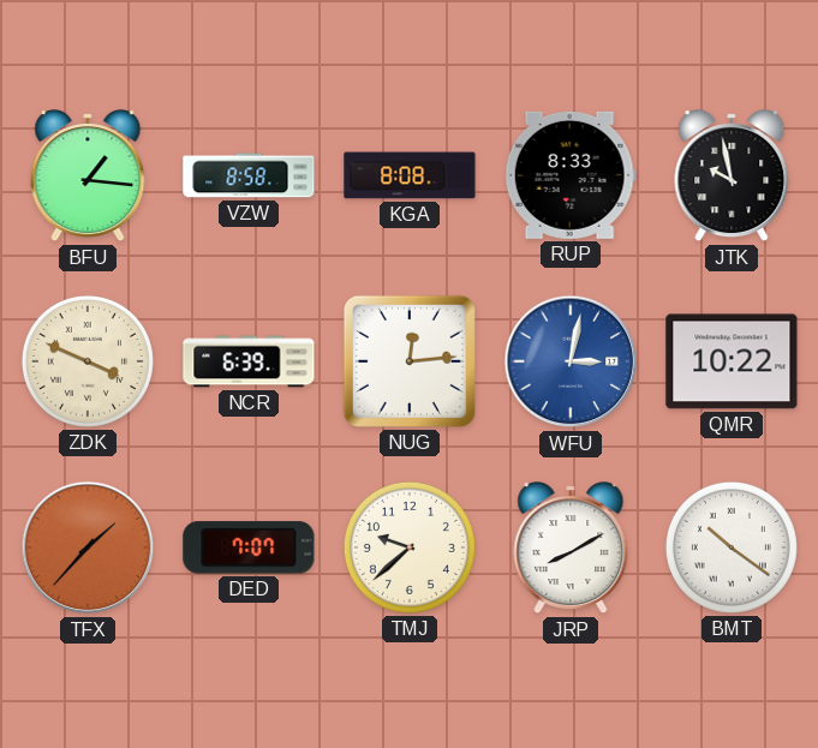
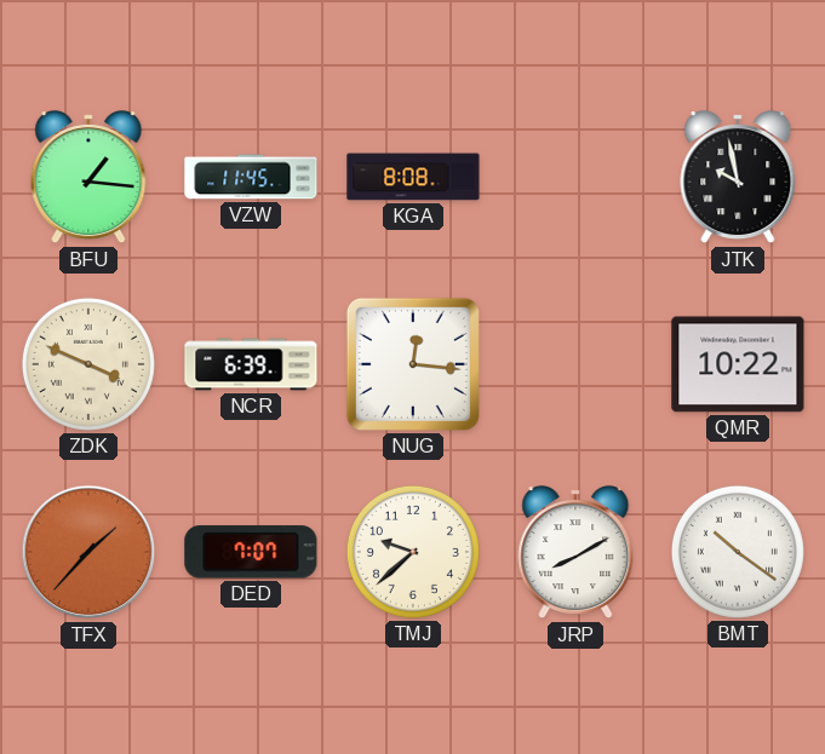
VZW: 8:58 -> 11:45
RUP: 8:33 -> none
NUG: 12:14 -> 12:16
WFU: 3:02 -> none
